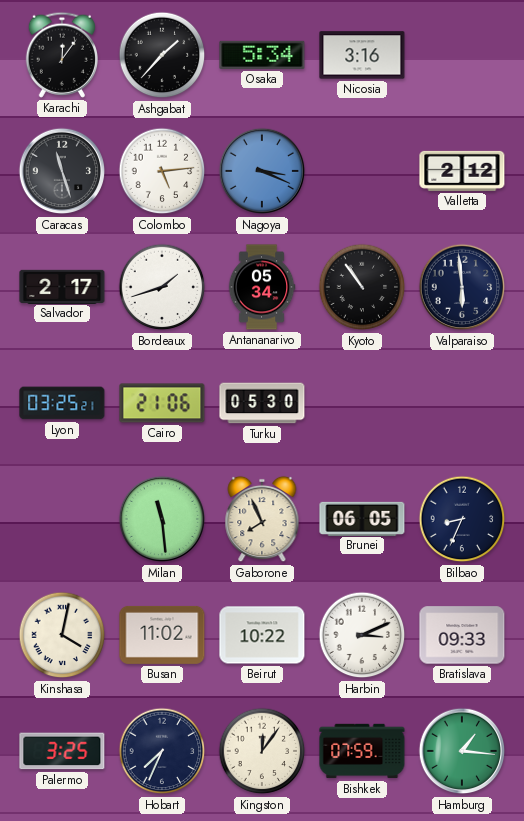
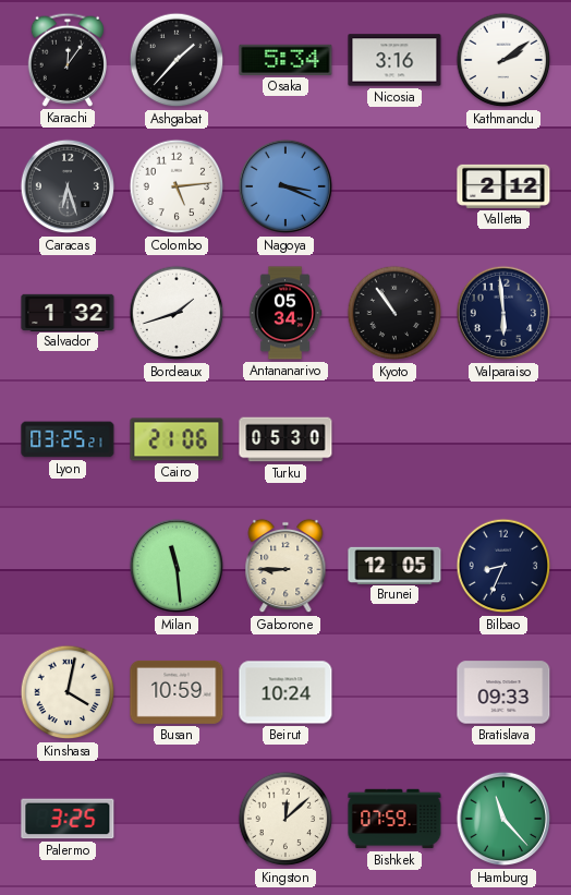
Kathmandu: none -> 2:09
Caracas: 11:27 -> 6:27
Salvador: 2:17 -> 1:32
Gaborone: 7:56 -> 8:45
Brunei: 06:05 -> 12:05
Busan: 11:02 -> 10:59
Beirut: 10:22 -> 10:24
Harbin: 3:11 -> none
Hobart: 7:34 -> none
Kingston: 12:06 -> 12:08
Hamburg: 1:16 -> 11:23
